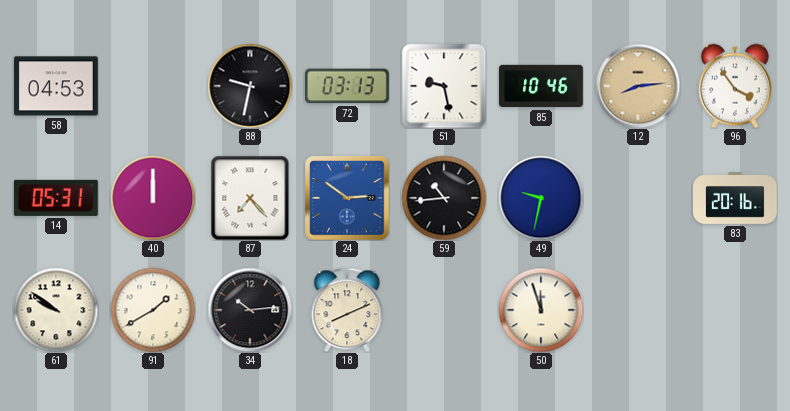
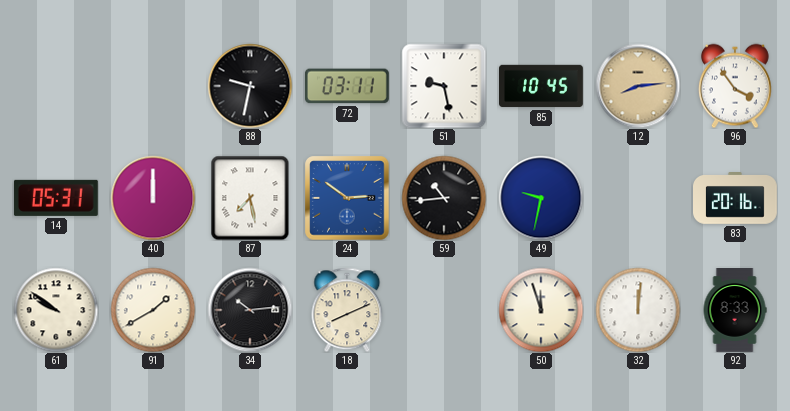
58: 04:53 -> none
72: 03:13 -> 03:11
85: 10:46 -> 10:45
87: 7:23 -> 7:28
32: none -> 12:01
92: none -> 8:33
